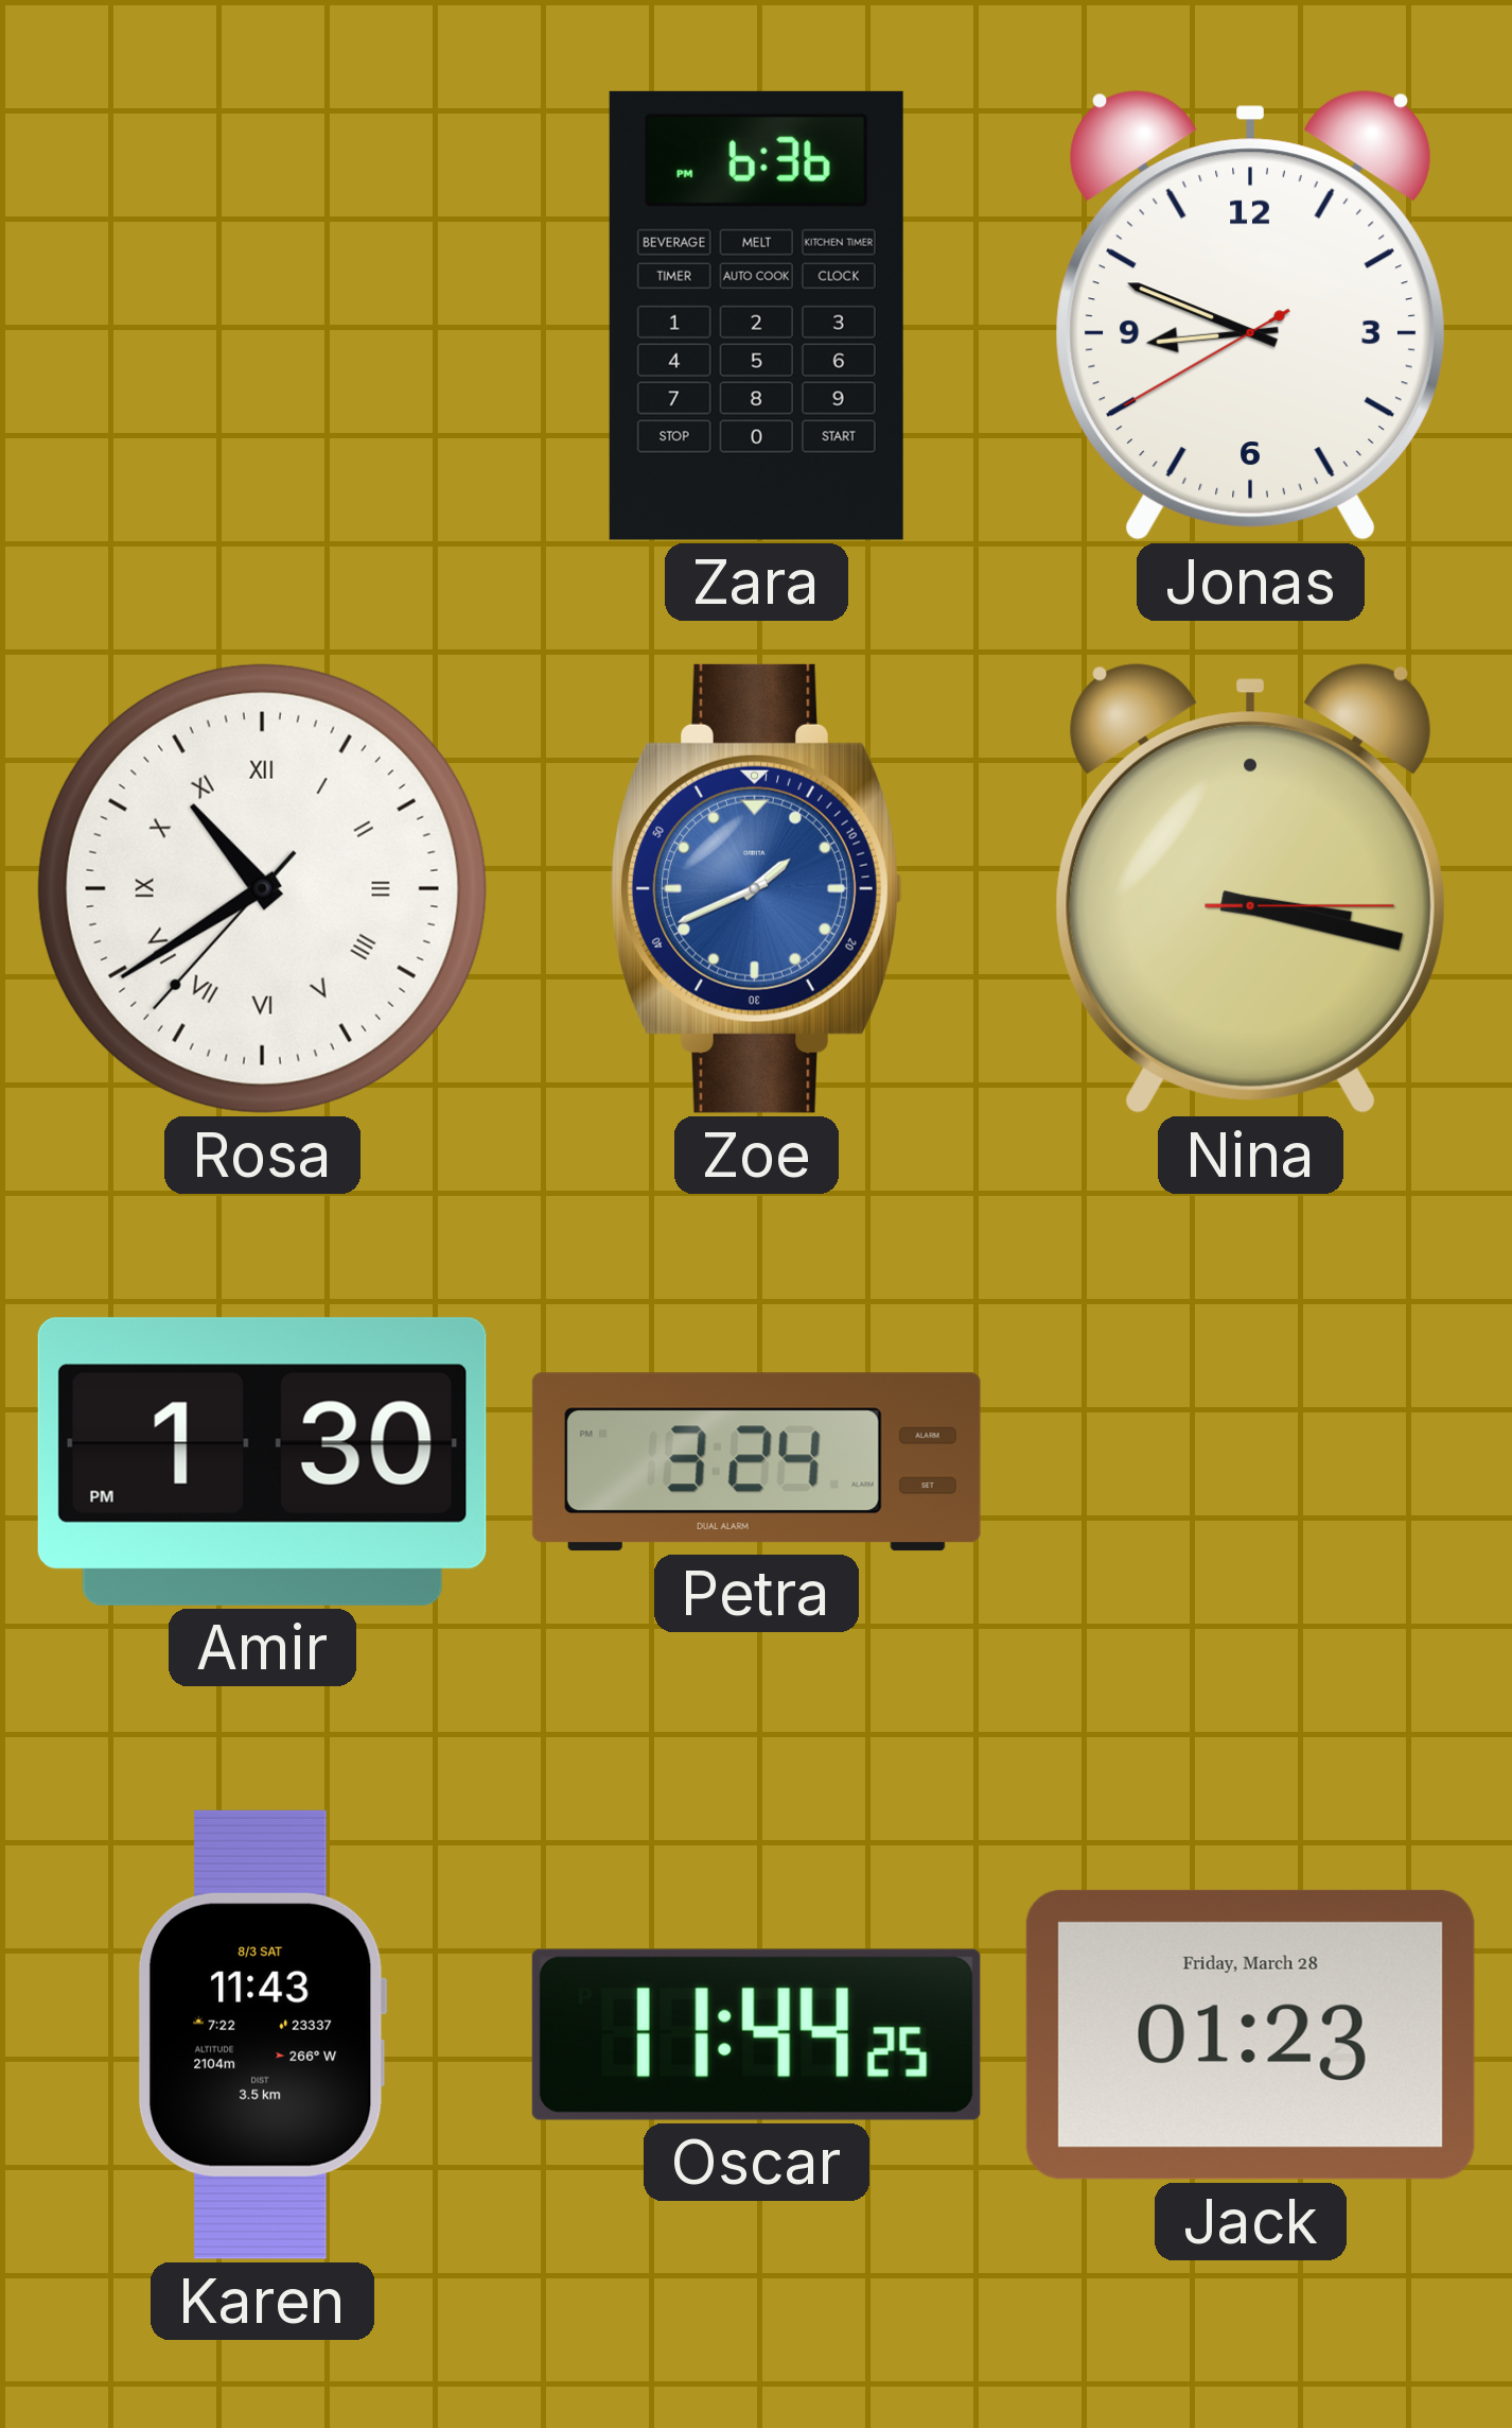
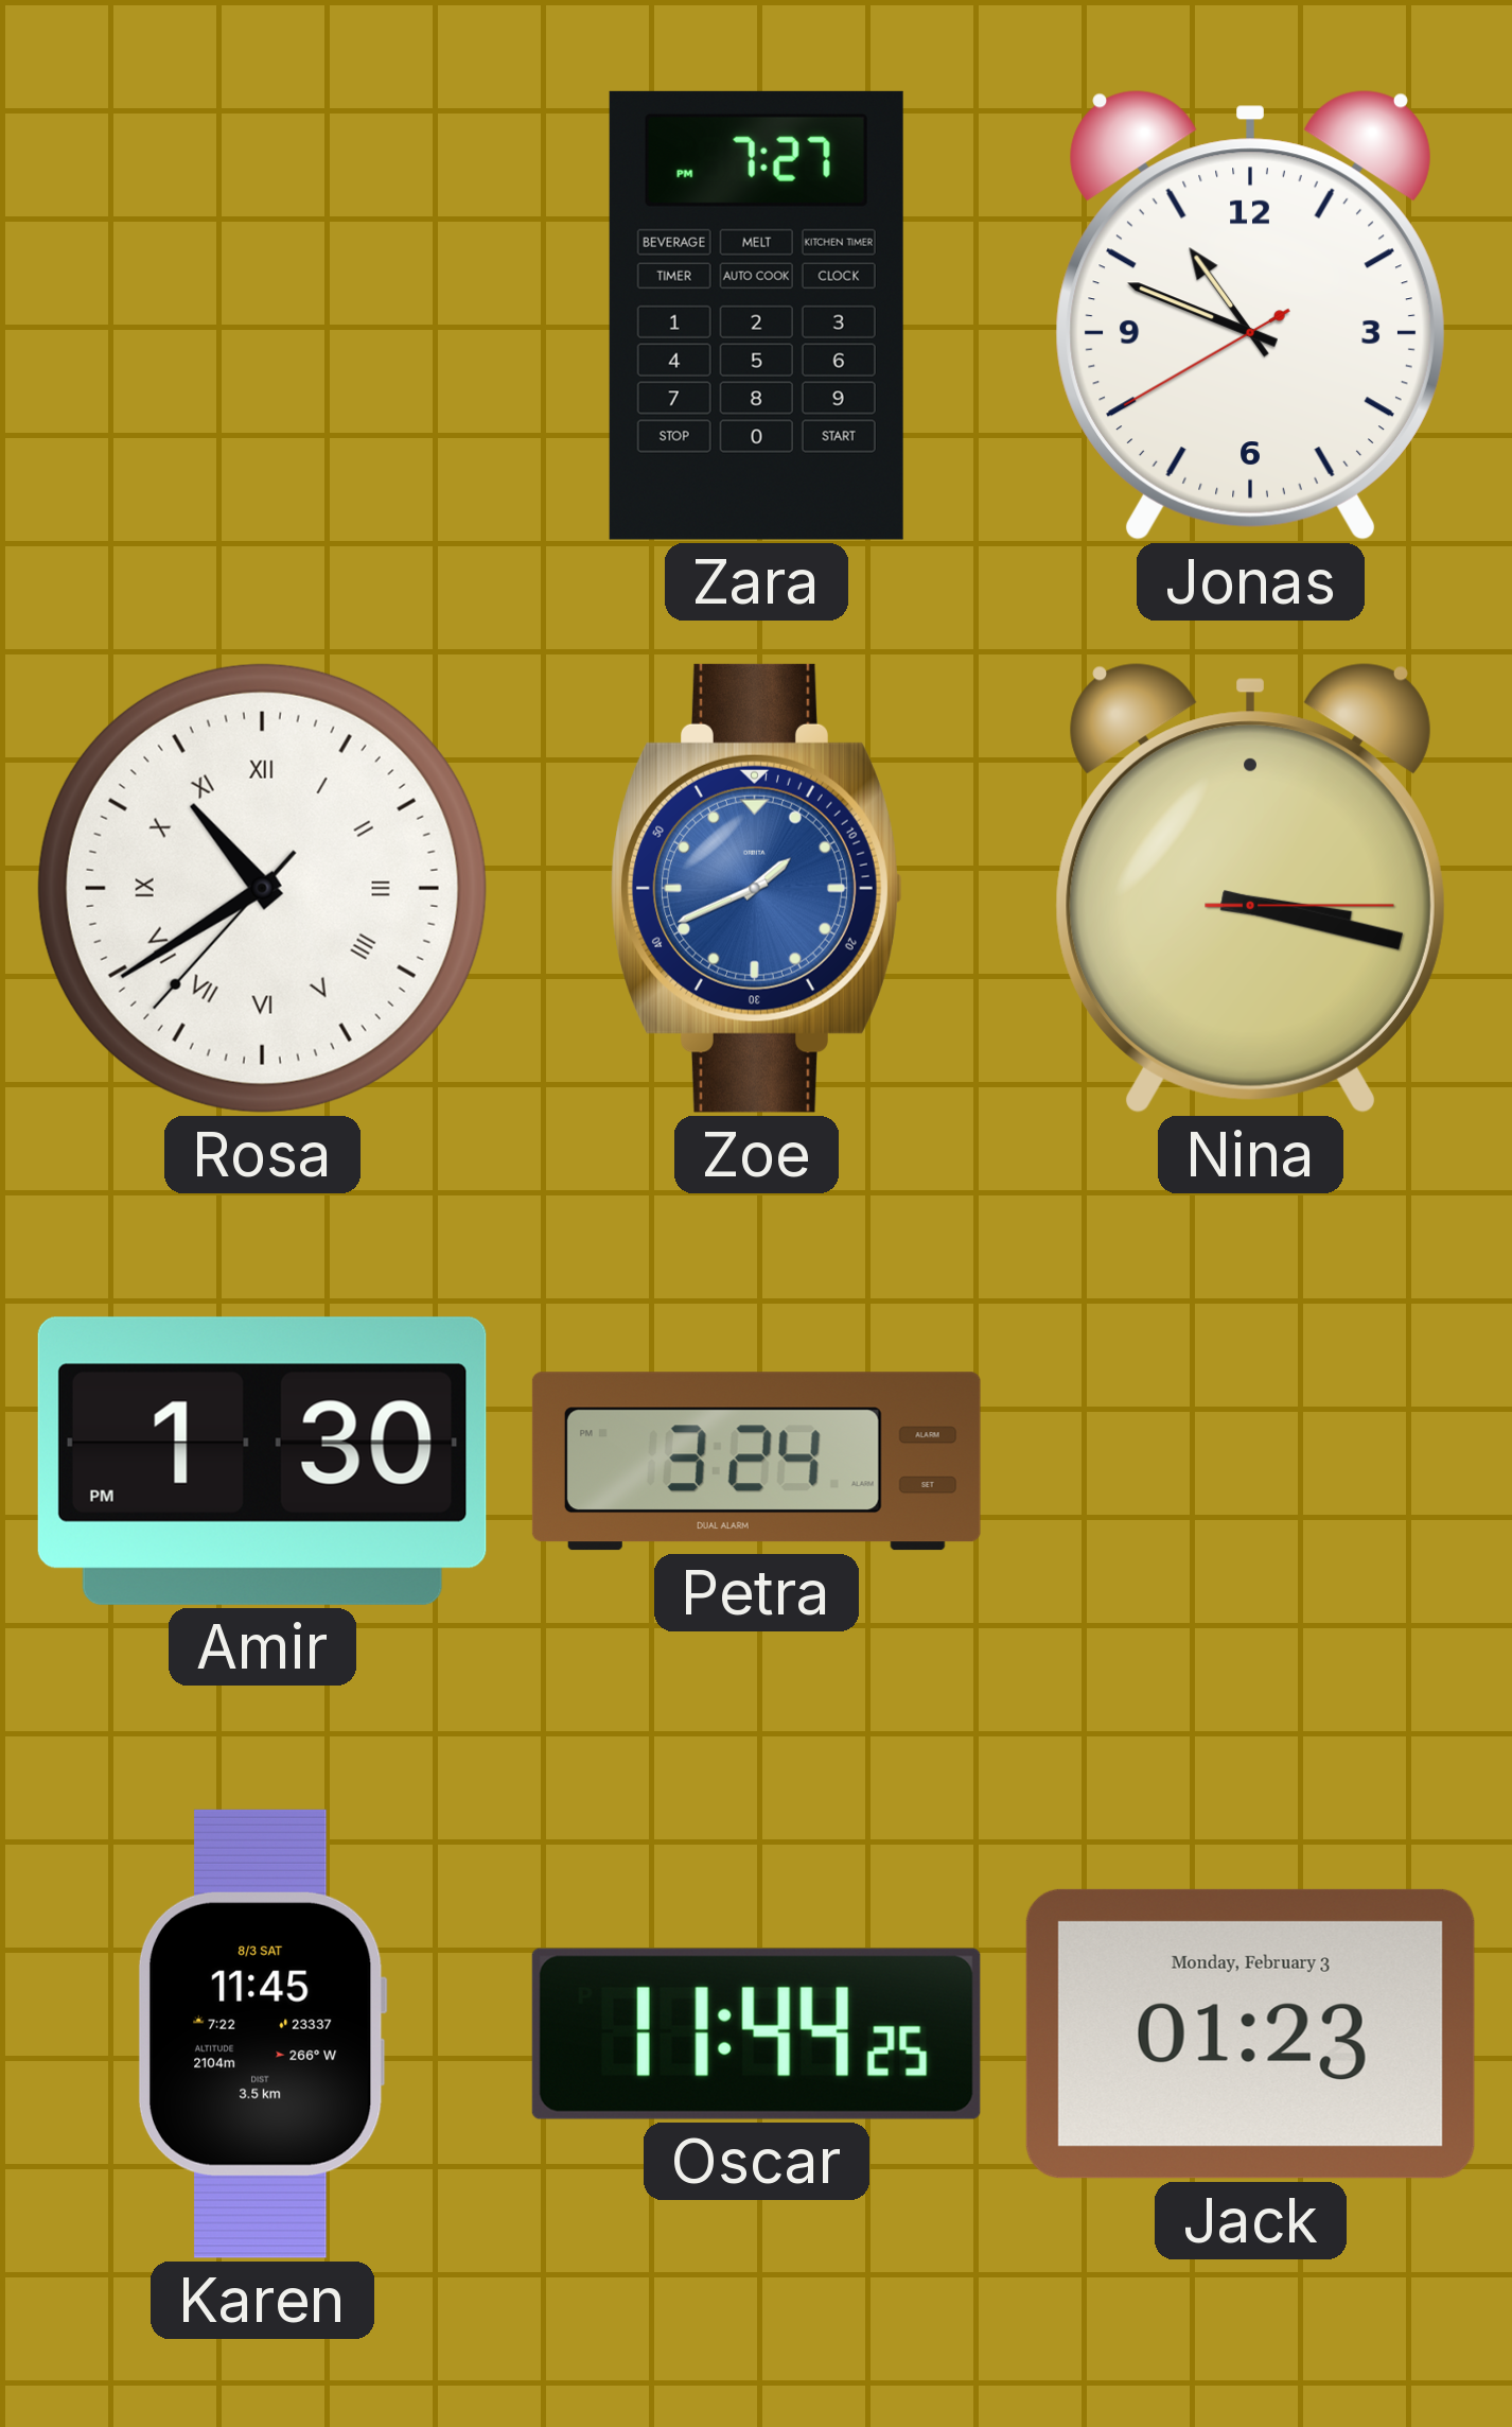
Zara: 6:36 -> 7:27
Jonas: 8:48 -> 10:48
Karen: 11:43 -> 11:45
Jack date: Friday, March 28 -> Monday, February 3
